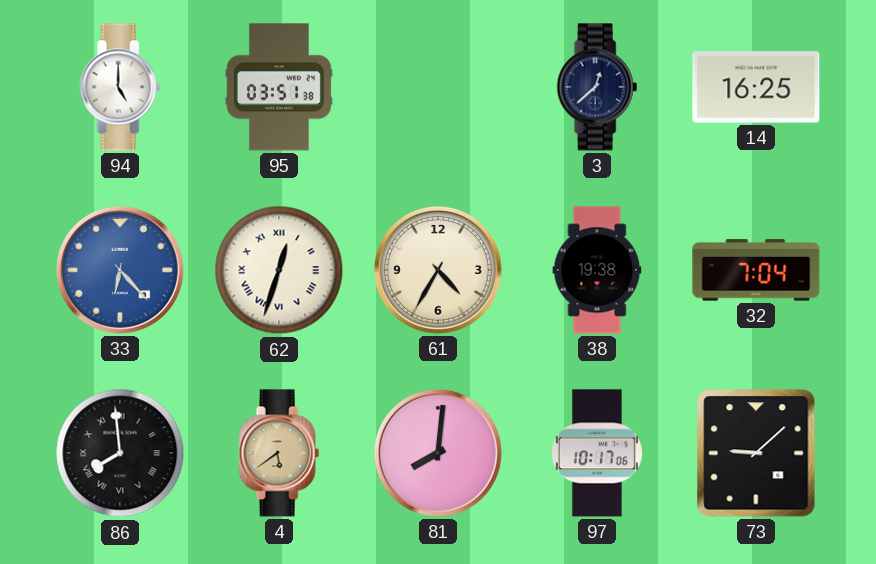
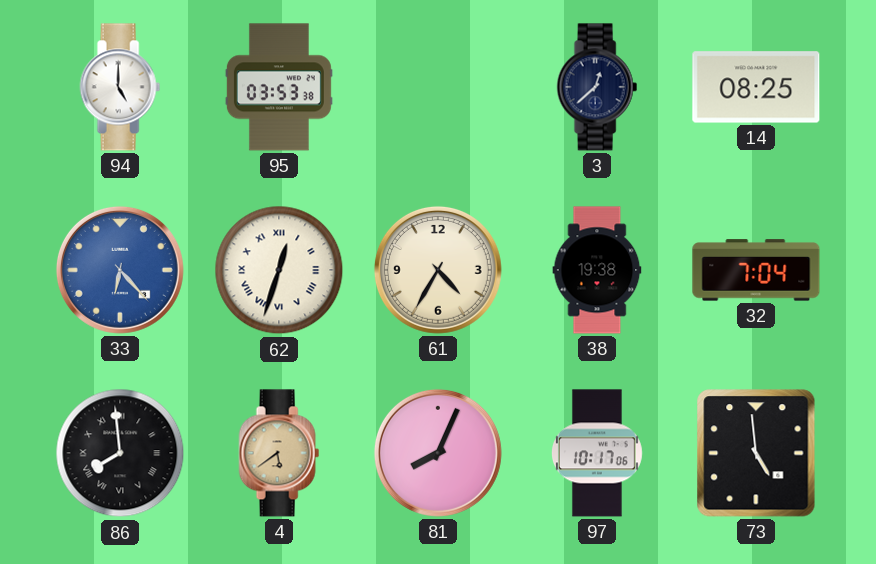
95: 03:51 -> 03:53
14: 16:25 -> 08:25
81: 8:01 -> 8:04
73: 9:08 -> 4:59
